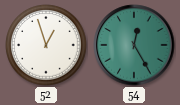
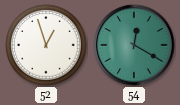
54: 12:25 -> 12:20
